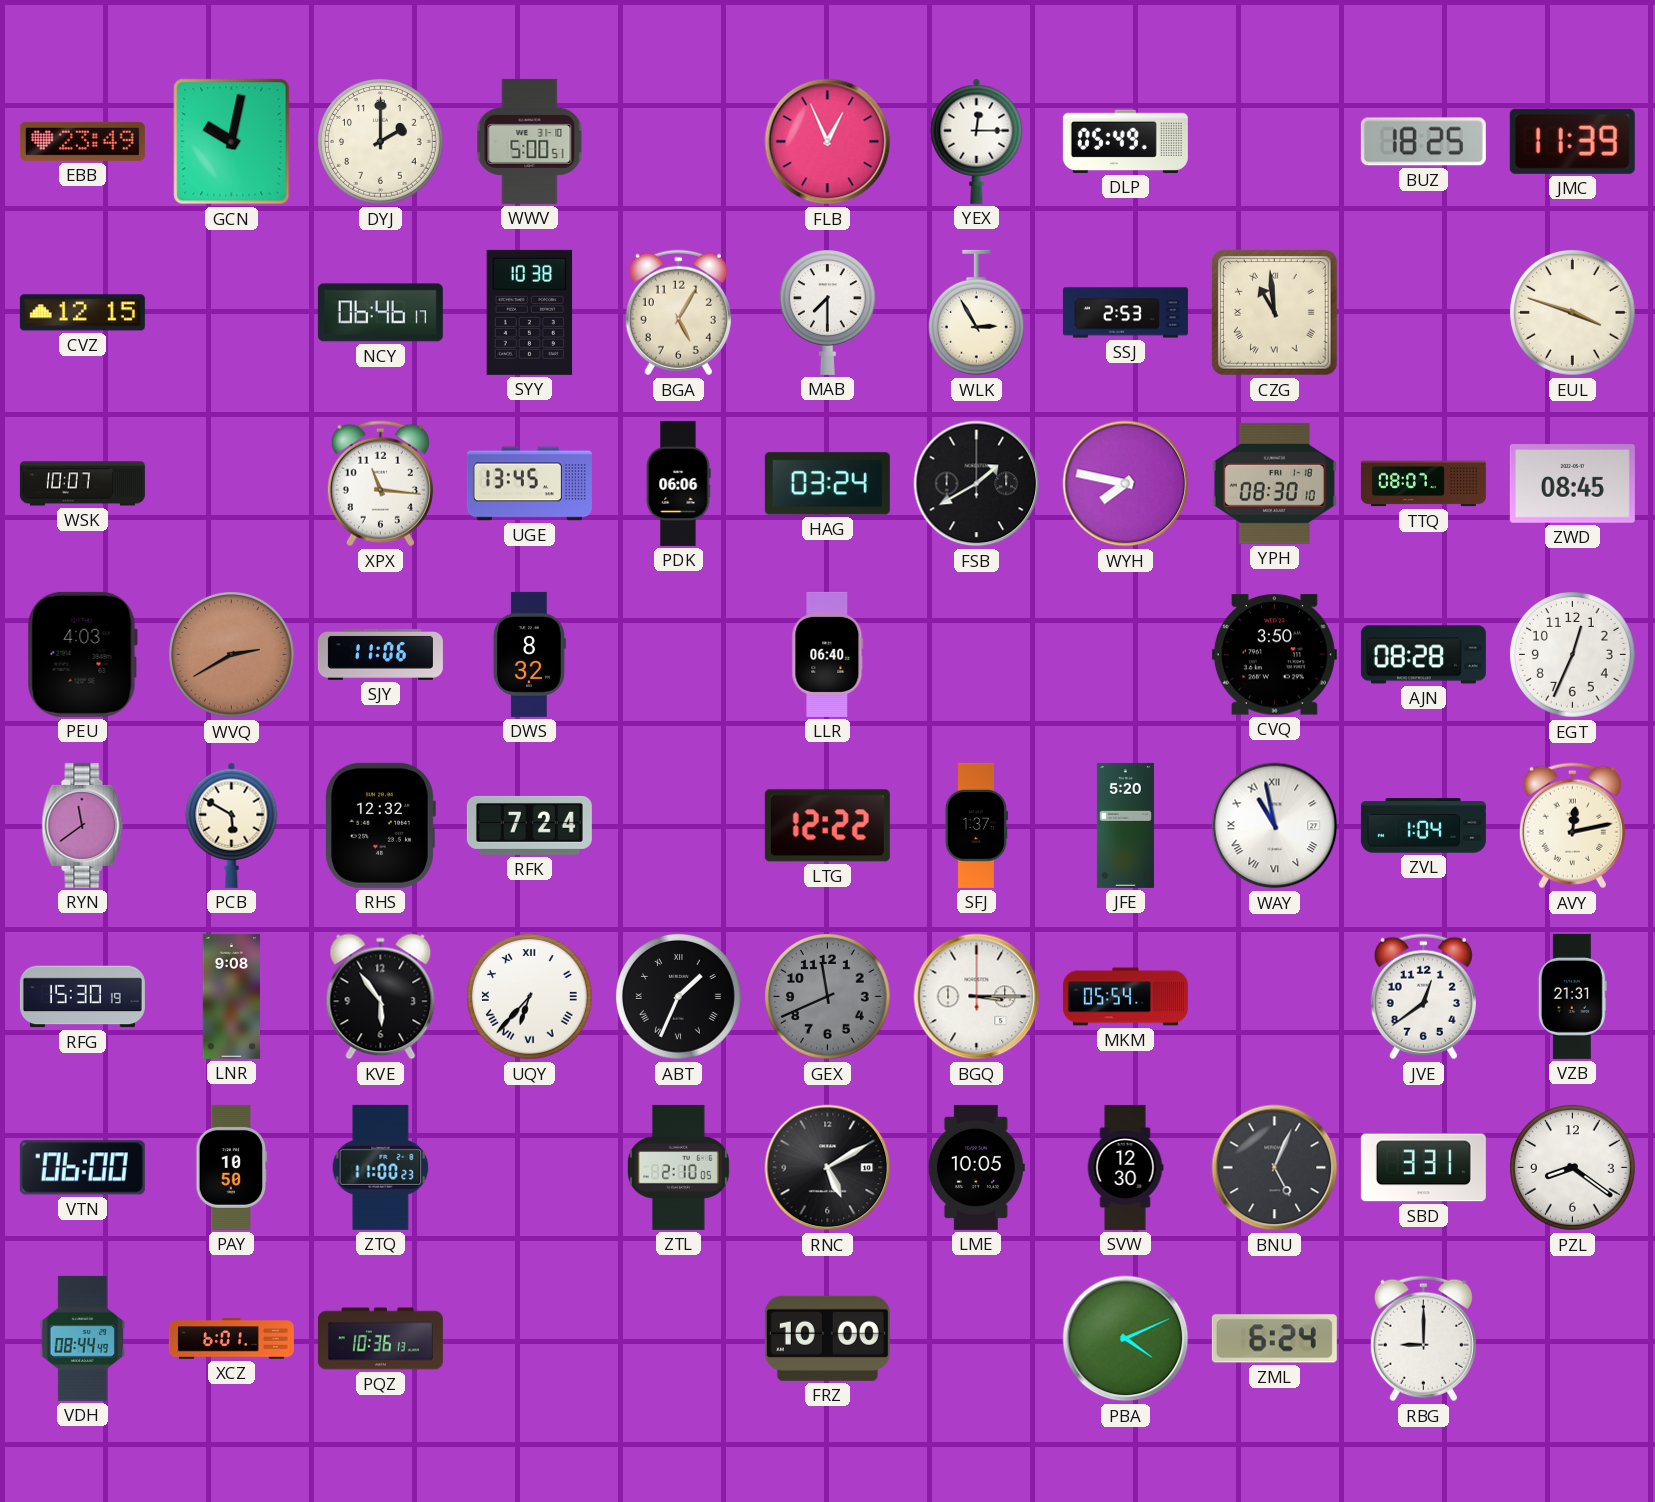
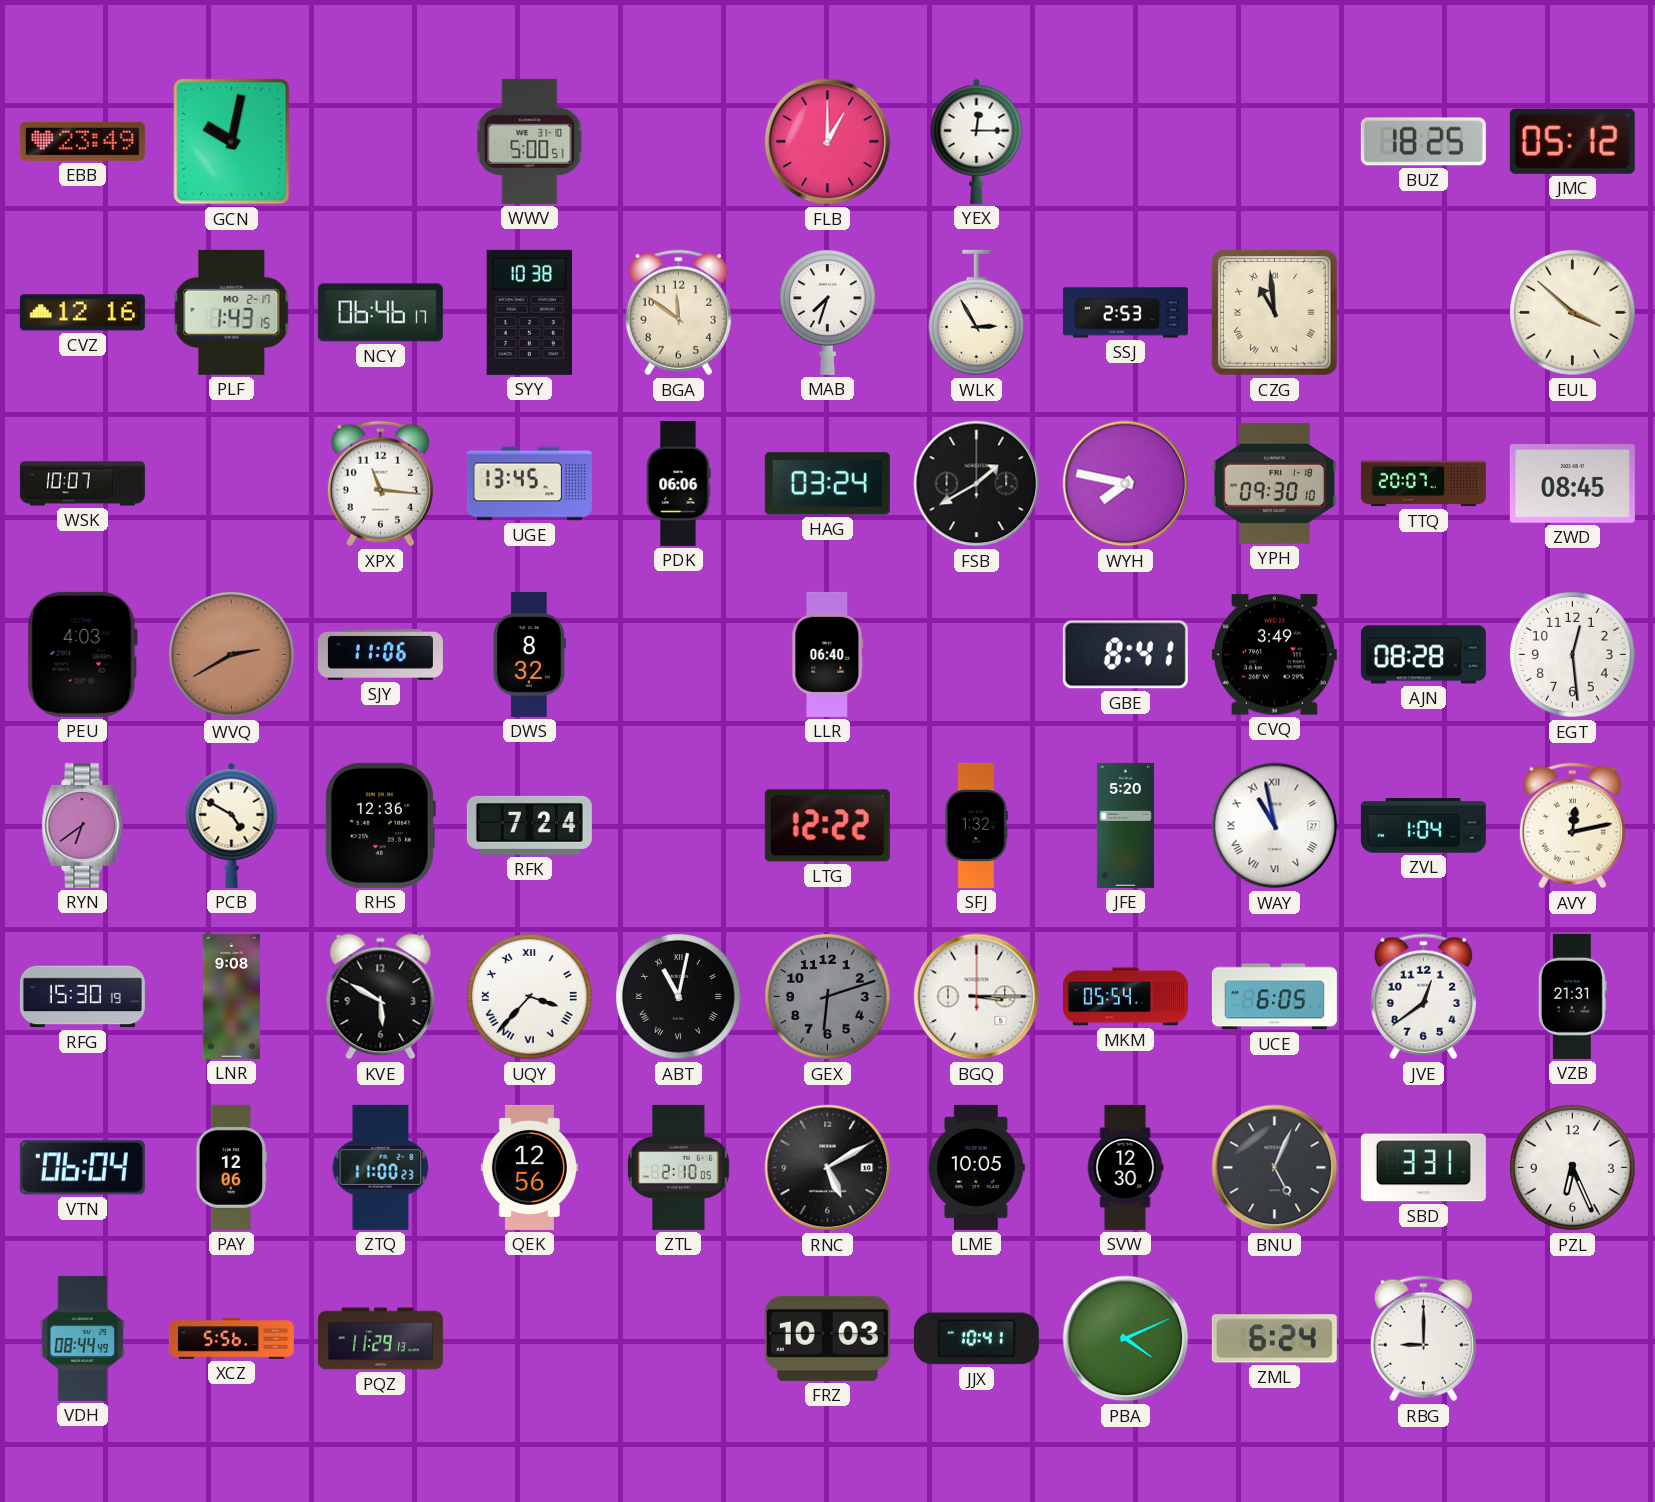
DYJ: 2:00 -> none
FLB: 12:56 -> 1:00
DLP: 05:49 -> none
JMC: 11:39 -> 05:12
CVZ: 12:15 -> 12:16
PLF: none -> 1:43
BGA: 5:05 -> 11:51
MAB: 7:30 -> 7:33
EUL: 3:48 -> 3:52
YPH: 08:30 -> 09:30
TTQ: 08:07 -> 20:07
GBE: none -> 8:41
CVQ: 3:50 -> 3:49
EGT: 12:34 -> 12:29
RYN: 11:39 -> 6:39
PCB: 5:50 -> 4:50
RHS: 12:32 -> 12:36
SFJ: 1:37 -> 1:32
KVE: 5:54 -> 5:50
UQY: 6:37 -> 3:37
ABT: 1:34 -> 11:02
GEX: 11:41 -> 6:12
UCE: none -> 6:05
VTN: 06:00 -> 06:04
PAY: 10:50 -> 12:06
QEK: none -> 12:56
PZL: 8:21 -> 6:26
XCZ: 6:01 -> 5:56
PQZ: 10:36 -> 11:29
FRZ: 10:00 -> 10:03
JJX: none -> 10:41
